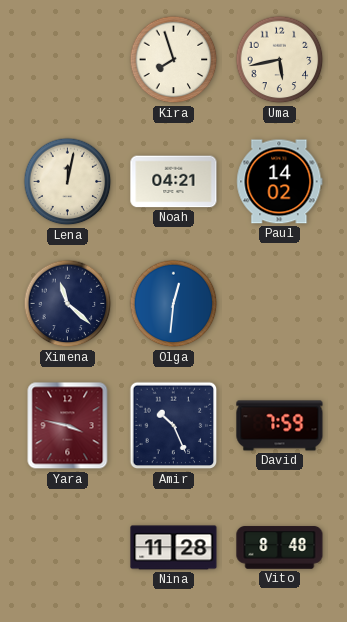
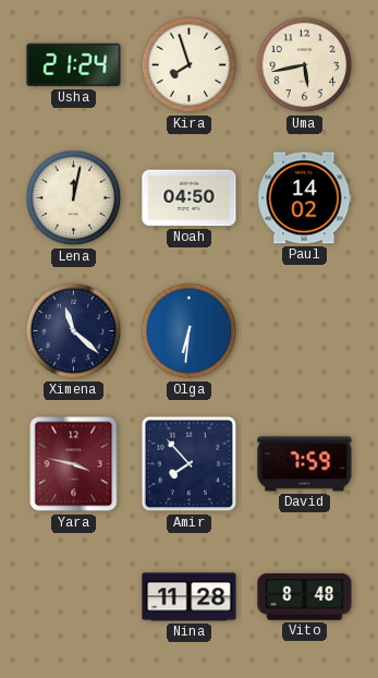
Usha: none -> 21:24
Noah: 04:21 -> 04:50
Olga: 12:31 -> 6:31
Amir: 10:26 -> 7:53
